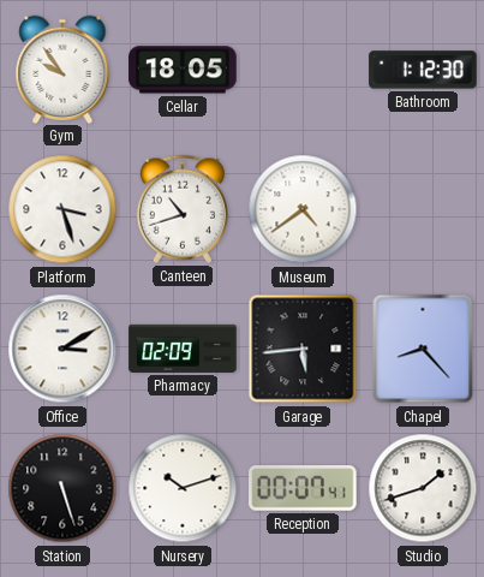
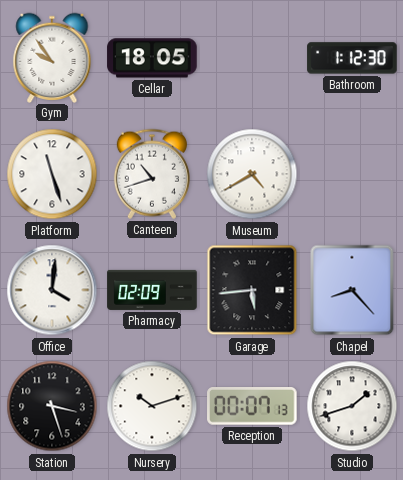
Platform: 3:27 -> 11:27
Museum: 4:39 -> 4:40
Office: 3:10 -> 4:01
Station: 5:27 -> 3:27
Reception: 00:07:41 -> 00:07:13
